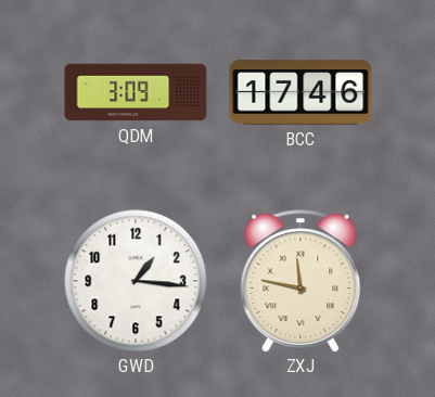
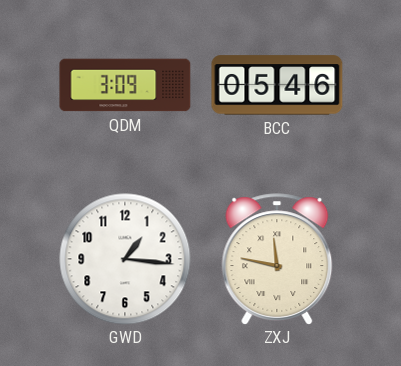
BCC: 17:46 -> 05:46
